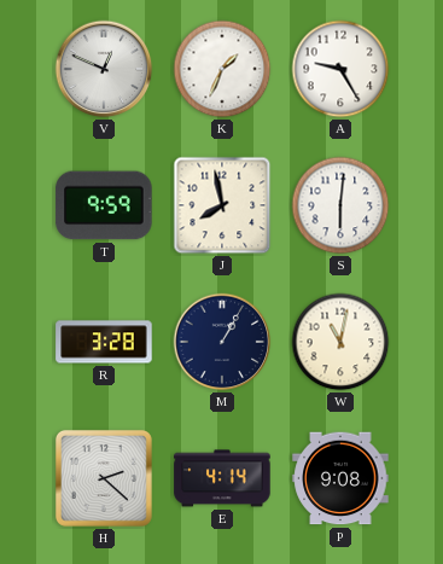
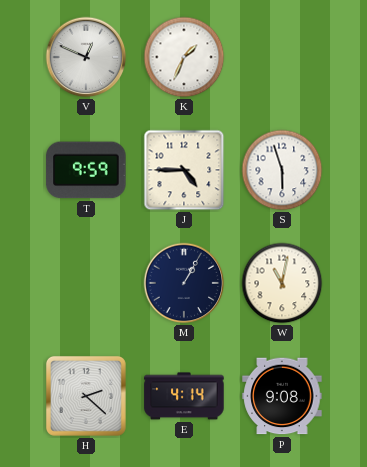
A: 9:25 -> none
J: 7:58 -> 4:45
S: 6:01 -> 5:57
R: 3:28 -> none
